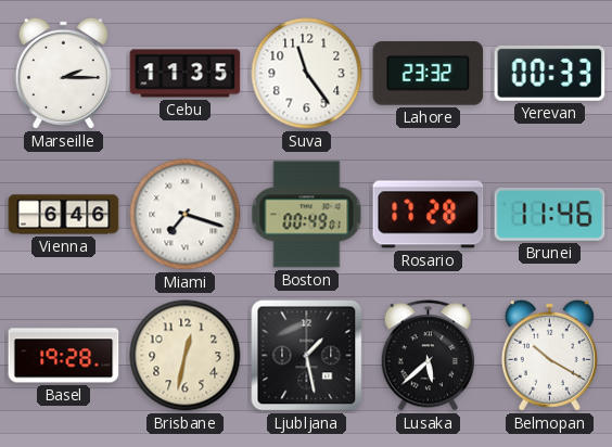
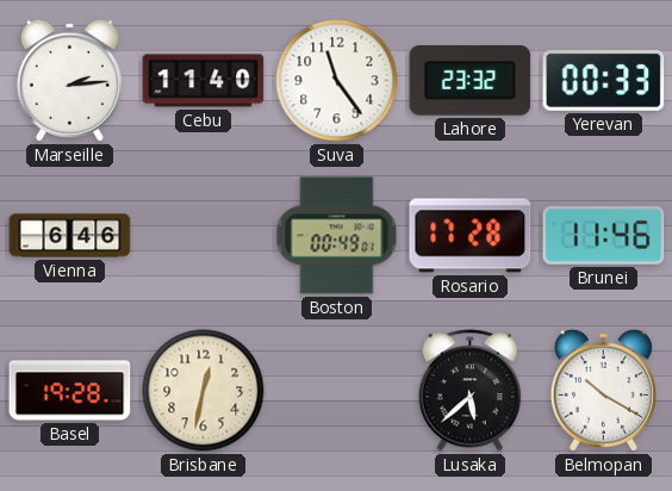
Marseille: 2:15 -> 2:14
Cebu: 11:35 -> 11:40
Miami: 7:18 -> none
Ljubljana: 1:28 -> none
